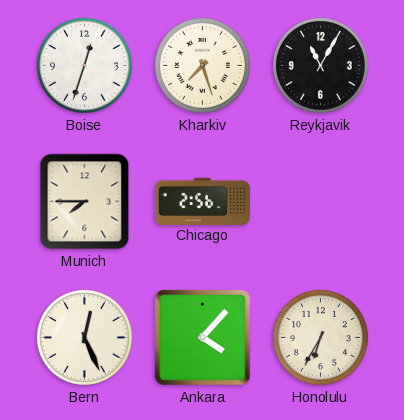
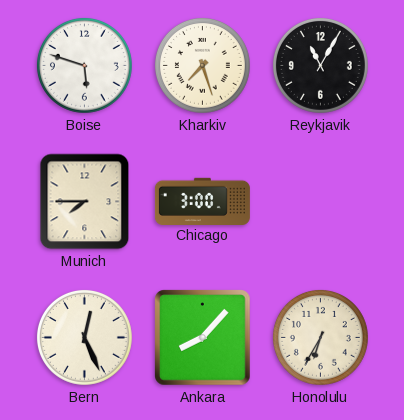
Boise: 12:33 -> 5:48
Chicago: 2:56 -> 3:00
Ankara: 4:07 -> 8:07
